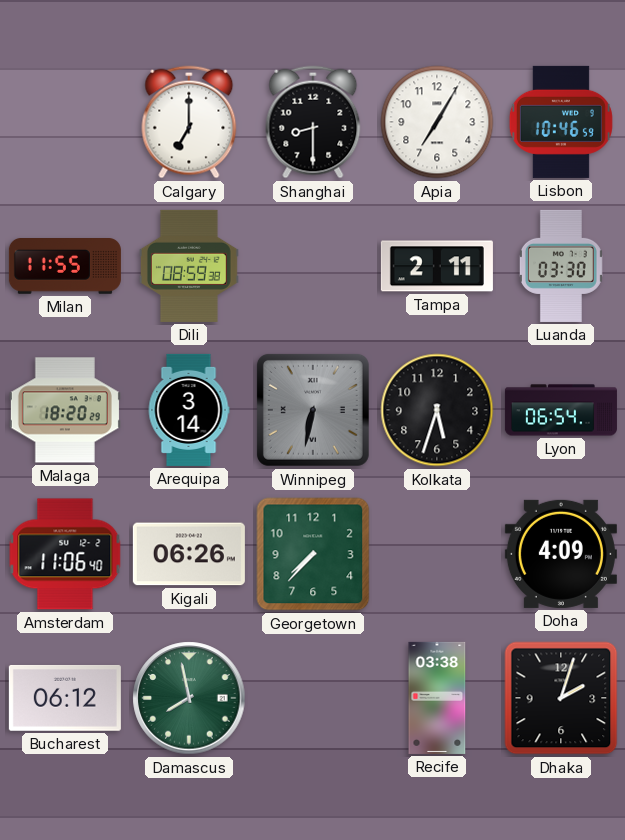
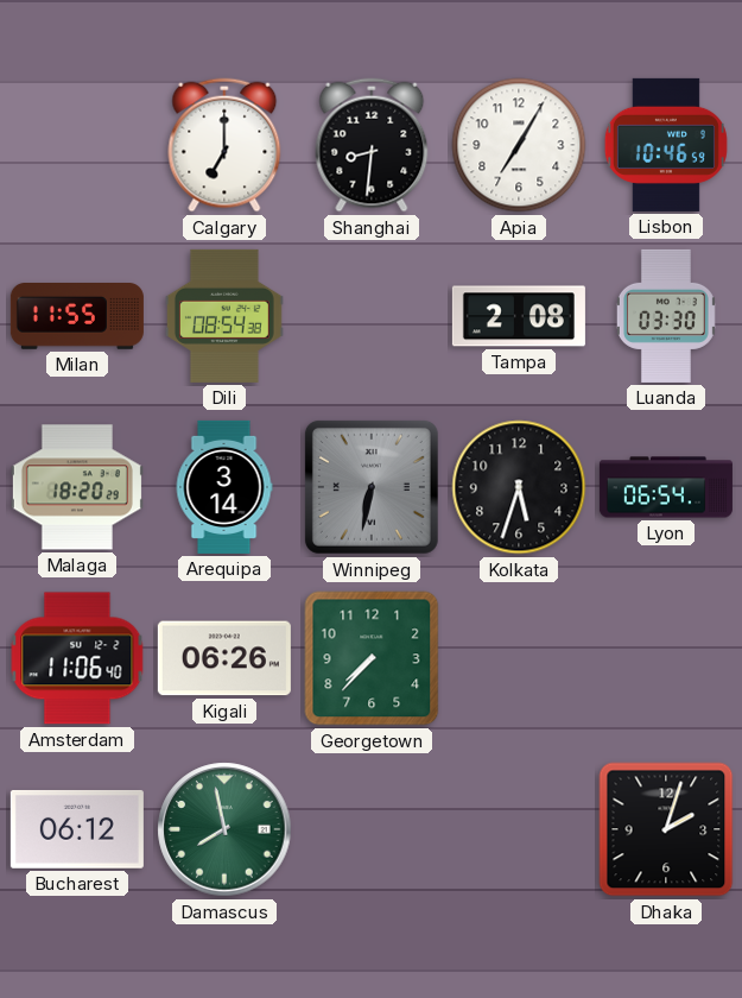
Shanghai: 8:30 -> 8:31
Dili: 08:59 -> 08:54
Tampa: 2:11 -> 2:08
Doha: 4:09 -> none
Recife: 03:38 -> none
